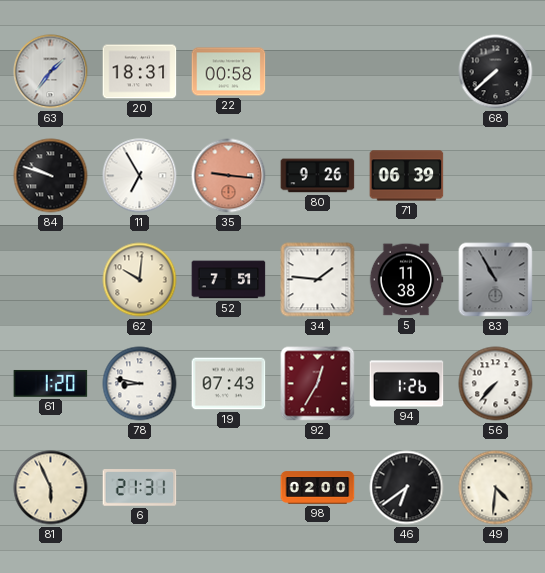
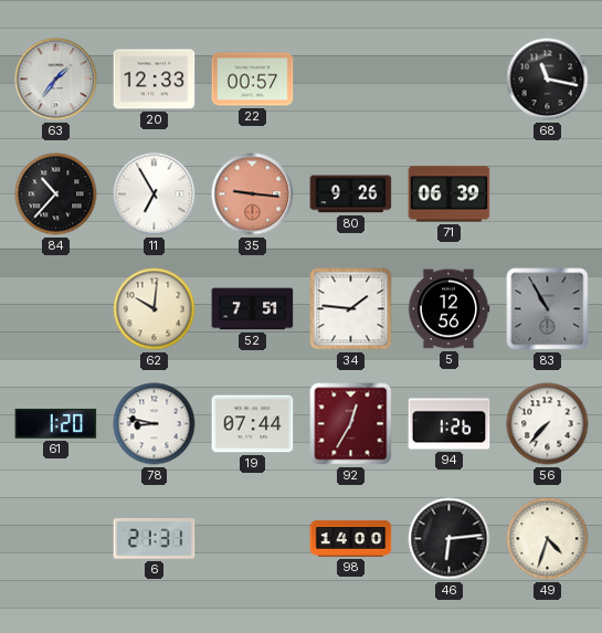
20: 18:31 -> 12:33
22: 00:58 -> 00:57
68: 7:38 -> 11:17
84: 9:48 -> 10:37
5: 11:38 -> 12:56
19: 07:43 -> 07:44
81: 5:56 -> none
98: 02:00 -> 14:00
46: 6:39 -> 6:14
49: 4:31 -> 4:33
